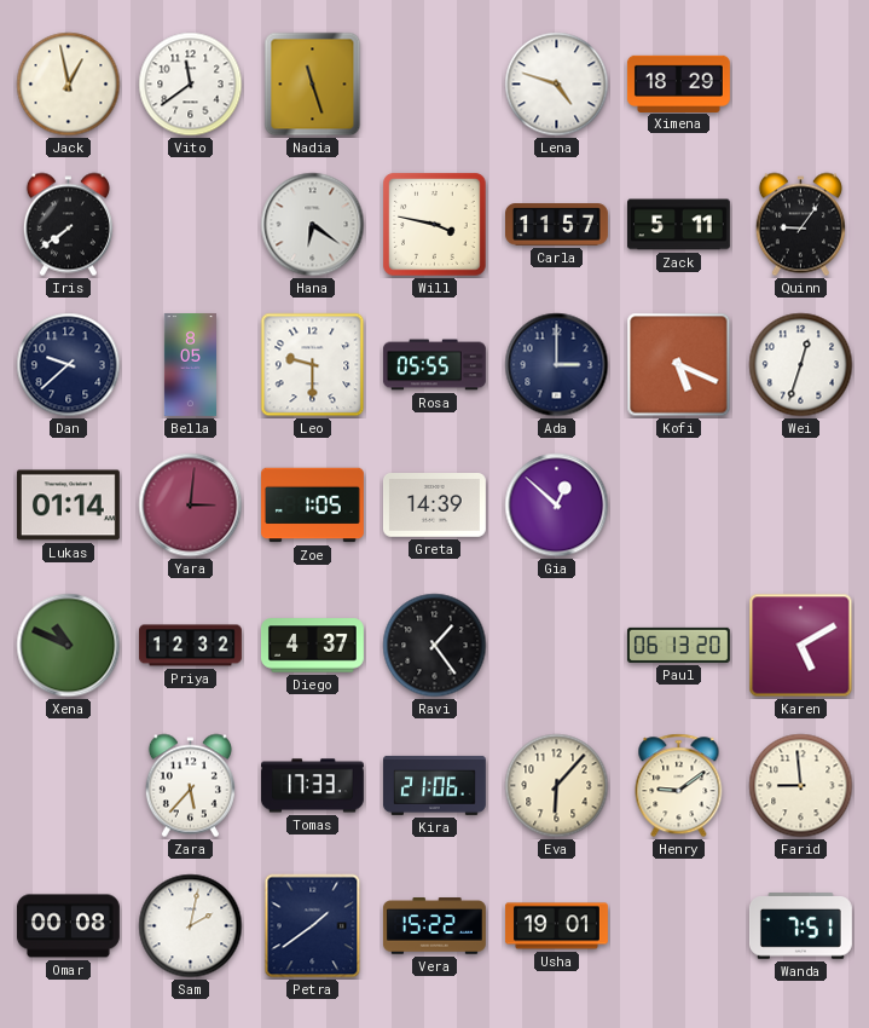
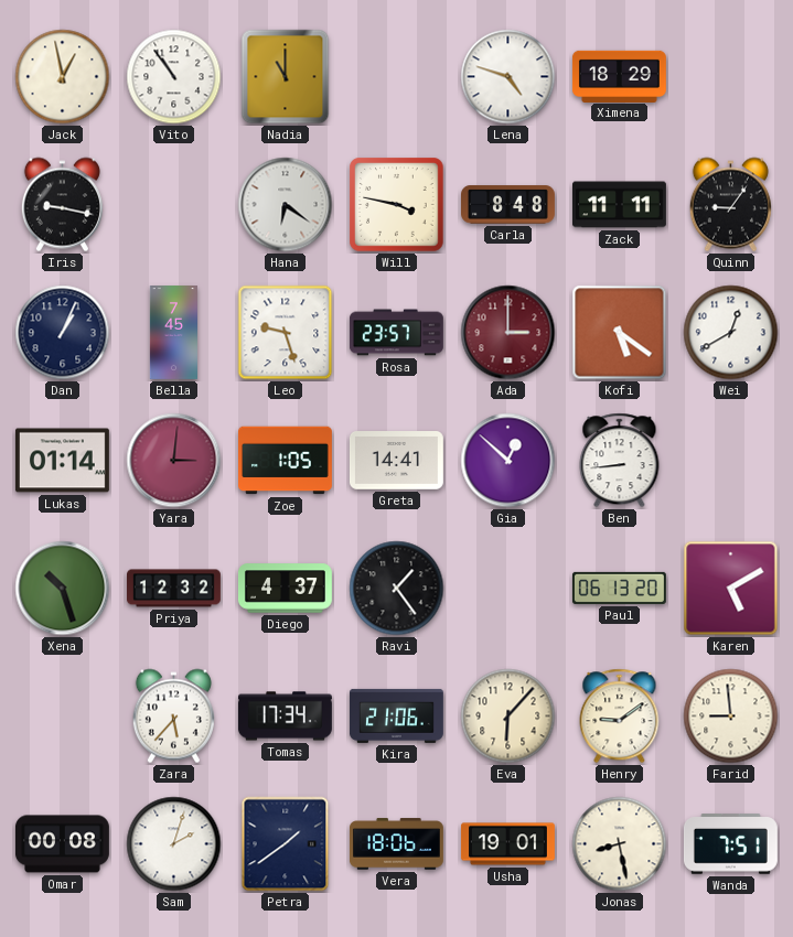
Vito: 11:39 -> 10:54
Nadia: 11:27 -> 11:00
Iris: 7:39 -> 9:17
Carla: 11:57 -> 8:48
Zack: 5:11 -> 11:11
Dan: 9:38 -> 1:04
Bella: 8:05 -> 7:45
Leo: 9:30 -> 9:27
Rosa: 05:55 -> 23:57
Ada dial: navy -> burgundy
Kofi: 5:19 -> 5:21
Wei: 12:33 -> 12:40
Greta: 14:39 -> 14:41
Ben: none -> 8:44
Xena: 10:49 -> 10:27
Tomas: 17:33 -> 17:34
Sam: 2:02 -> 2:03
Vera: 15:22 -> 18:06
Jonas: none -> 8:28
